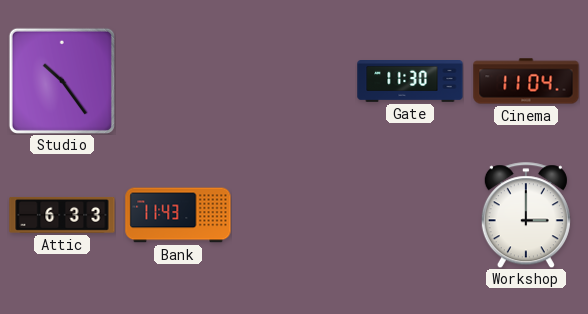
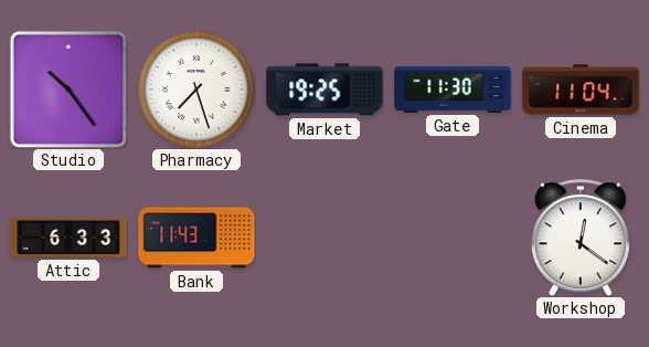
Pharmacy: none -> 7:27
Market: none -> 19:25
Workshop: 3:00 -> 12:21
